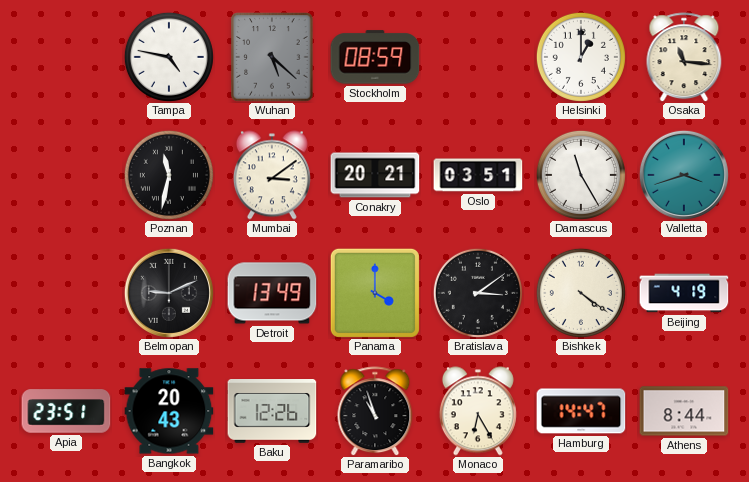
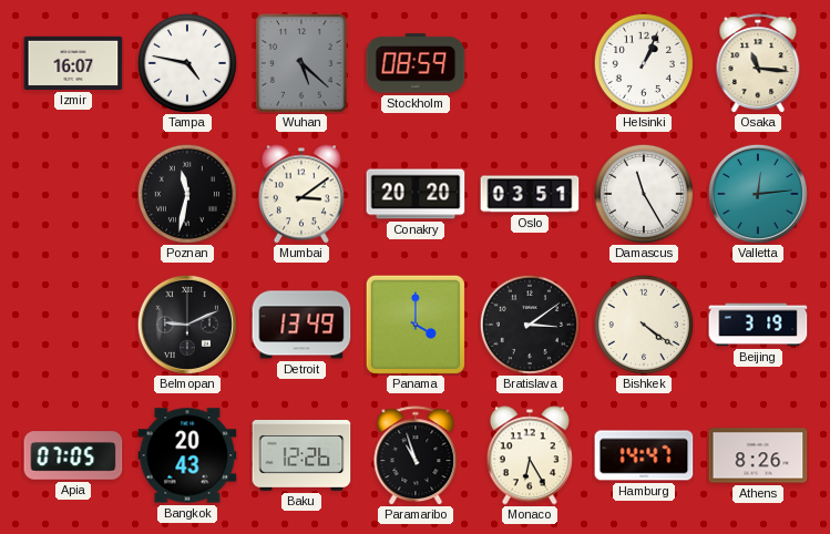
Izmir: none -> 16:07
Helsinki: 1:00 -> 1:04
Conakry: 20:21 -> 20:20
Valletta: 3:42 -> 12:14
Beijing: 4:19 -> 3:19
Apia: 23:51 -> 07:05
Athens: 8:44 -> 8:26
